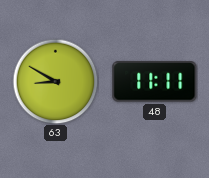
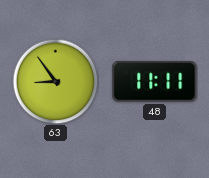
63: 8:50 -> 8:54
